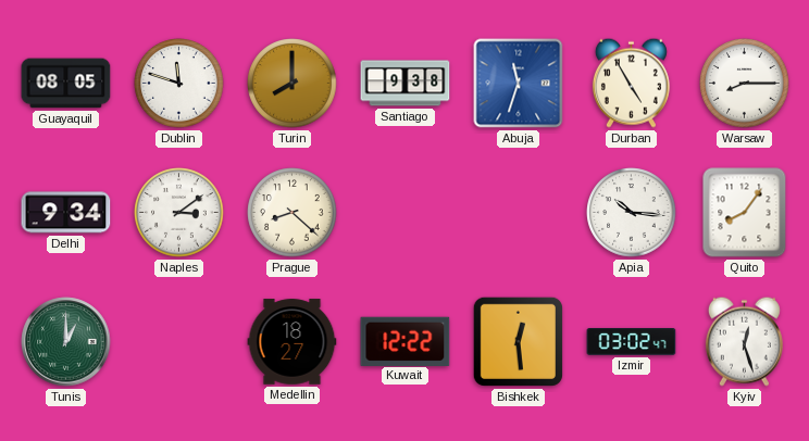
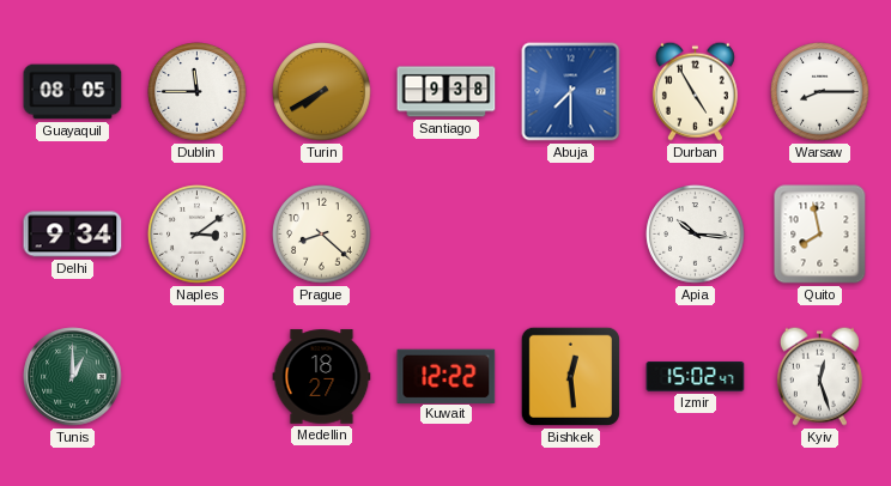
Dublin: 11:48 -> 11:45
Turin: 8:00 -> 7:40
Abuja: 11:33 -> 7:30
Quito: 8:06 -> 7:58
Izmir: 03:02 -> 15:02
